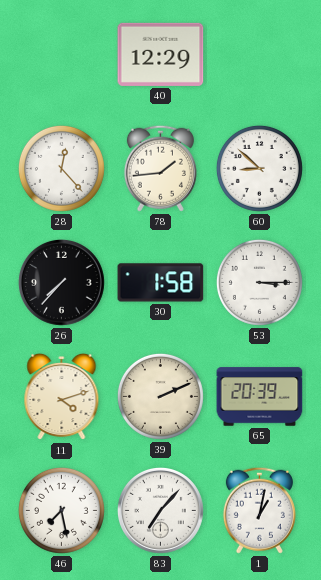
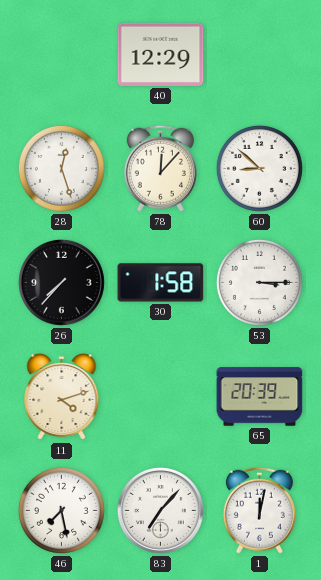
28: 12:23 -> 12:27
78: 1:44 -> 12:07
39: 2:11 -> none
1: 1:02 -> 12:02
